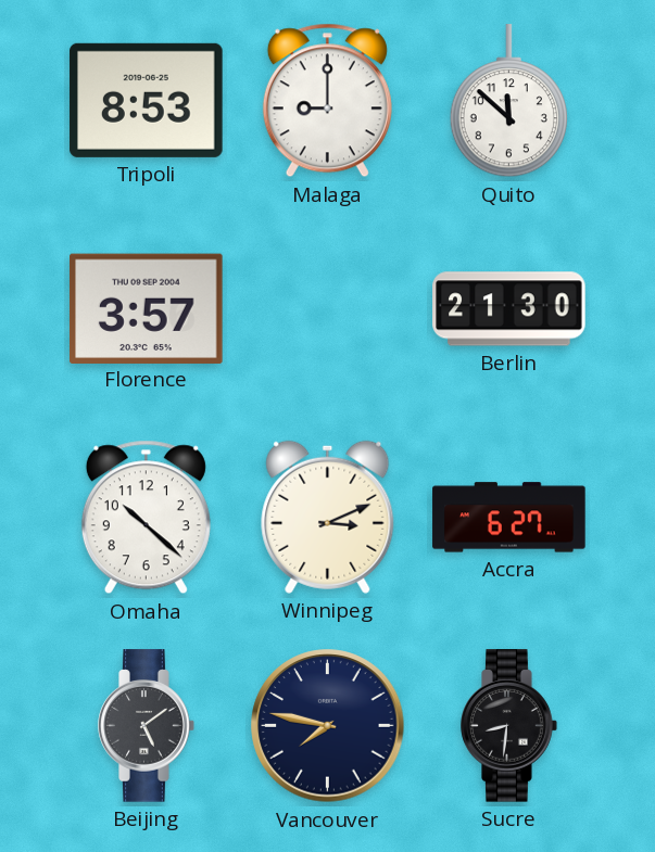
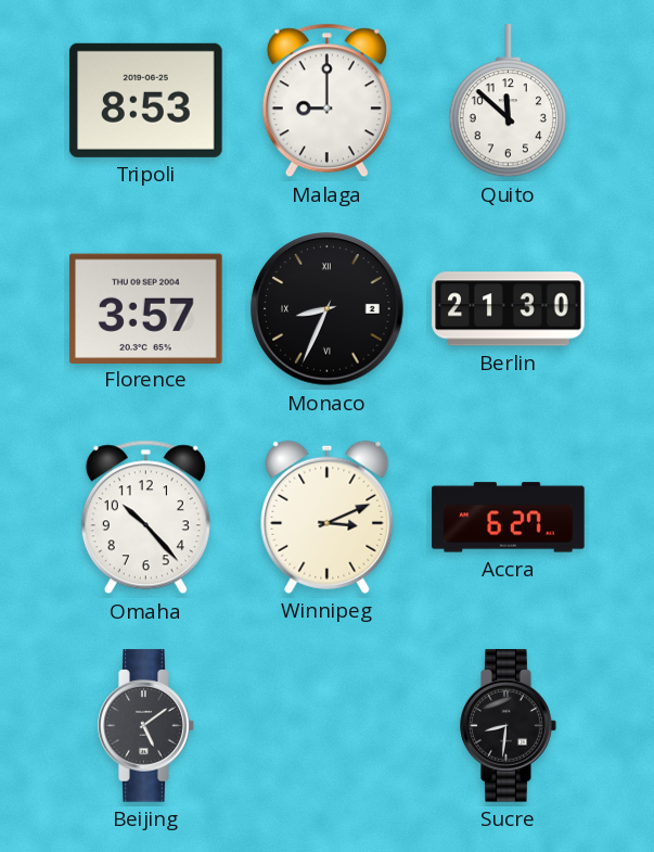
Monaco: none -> 8:34
Omaha: 10:22 -> 10:23
Vancouver: 7:47 -> none
